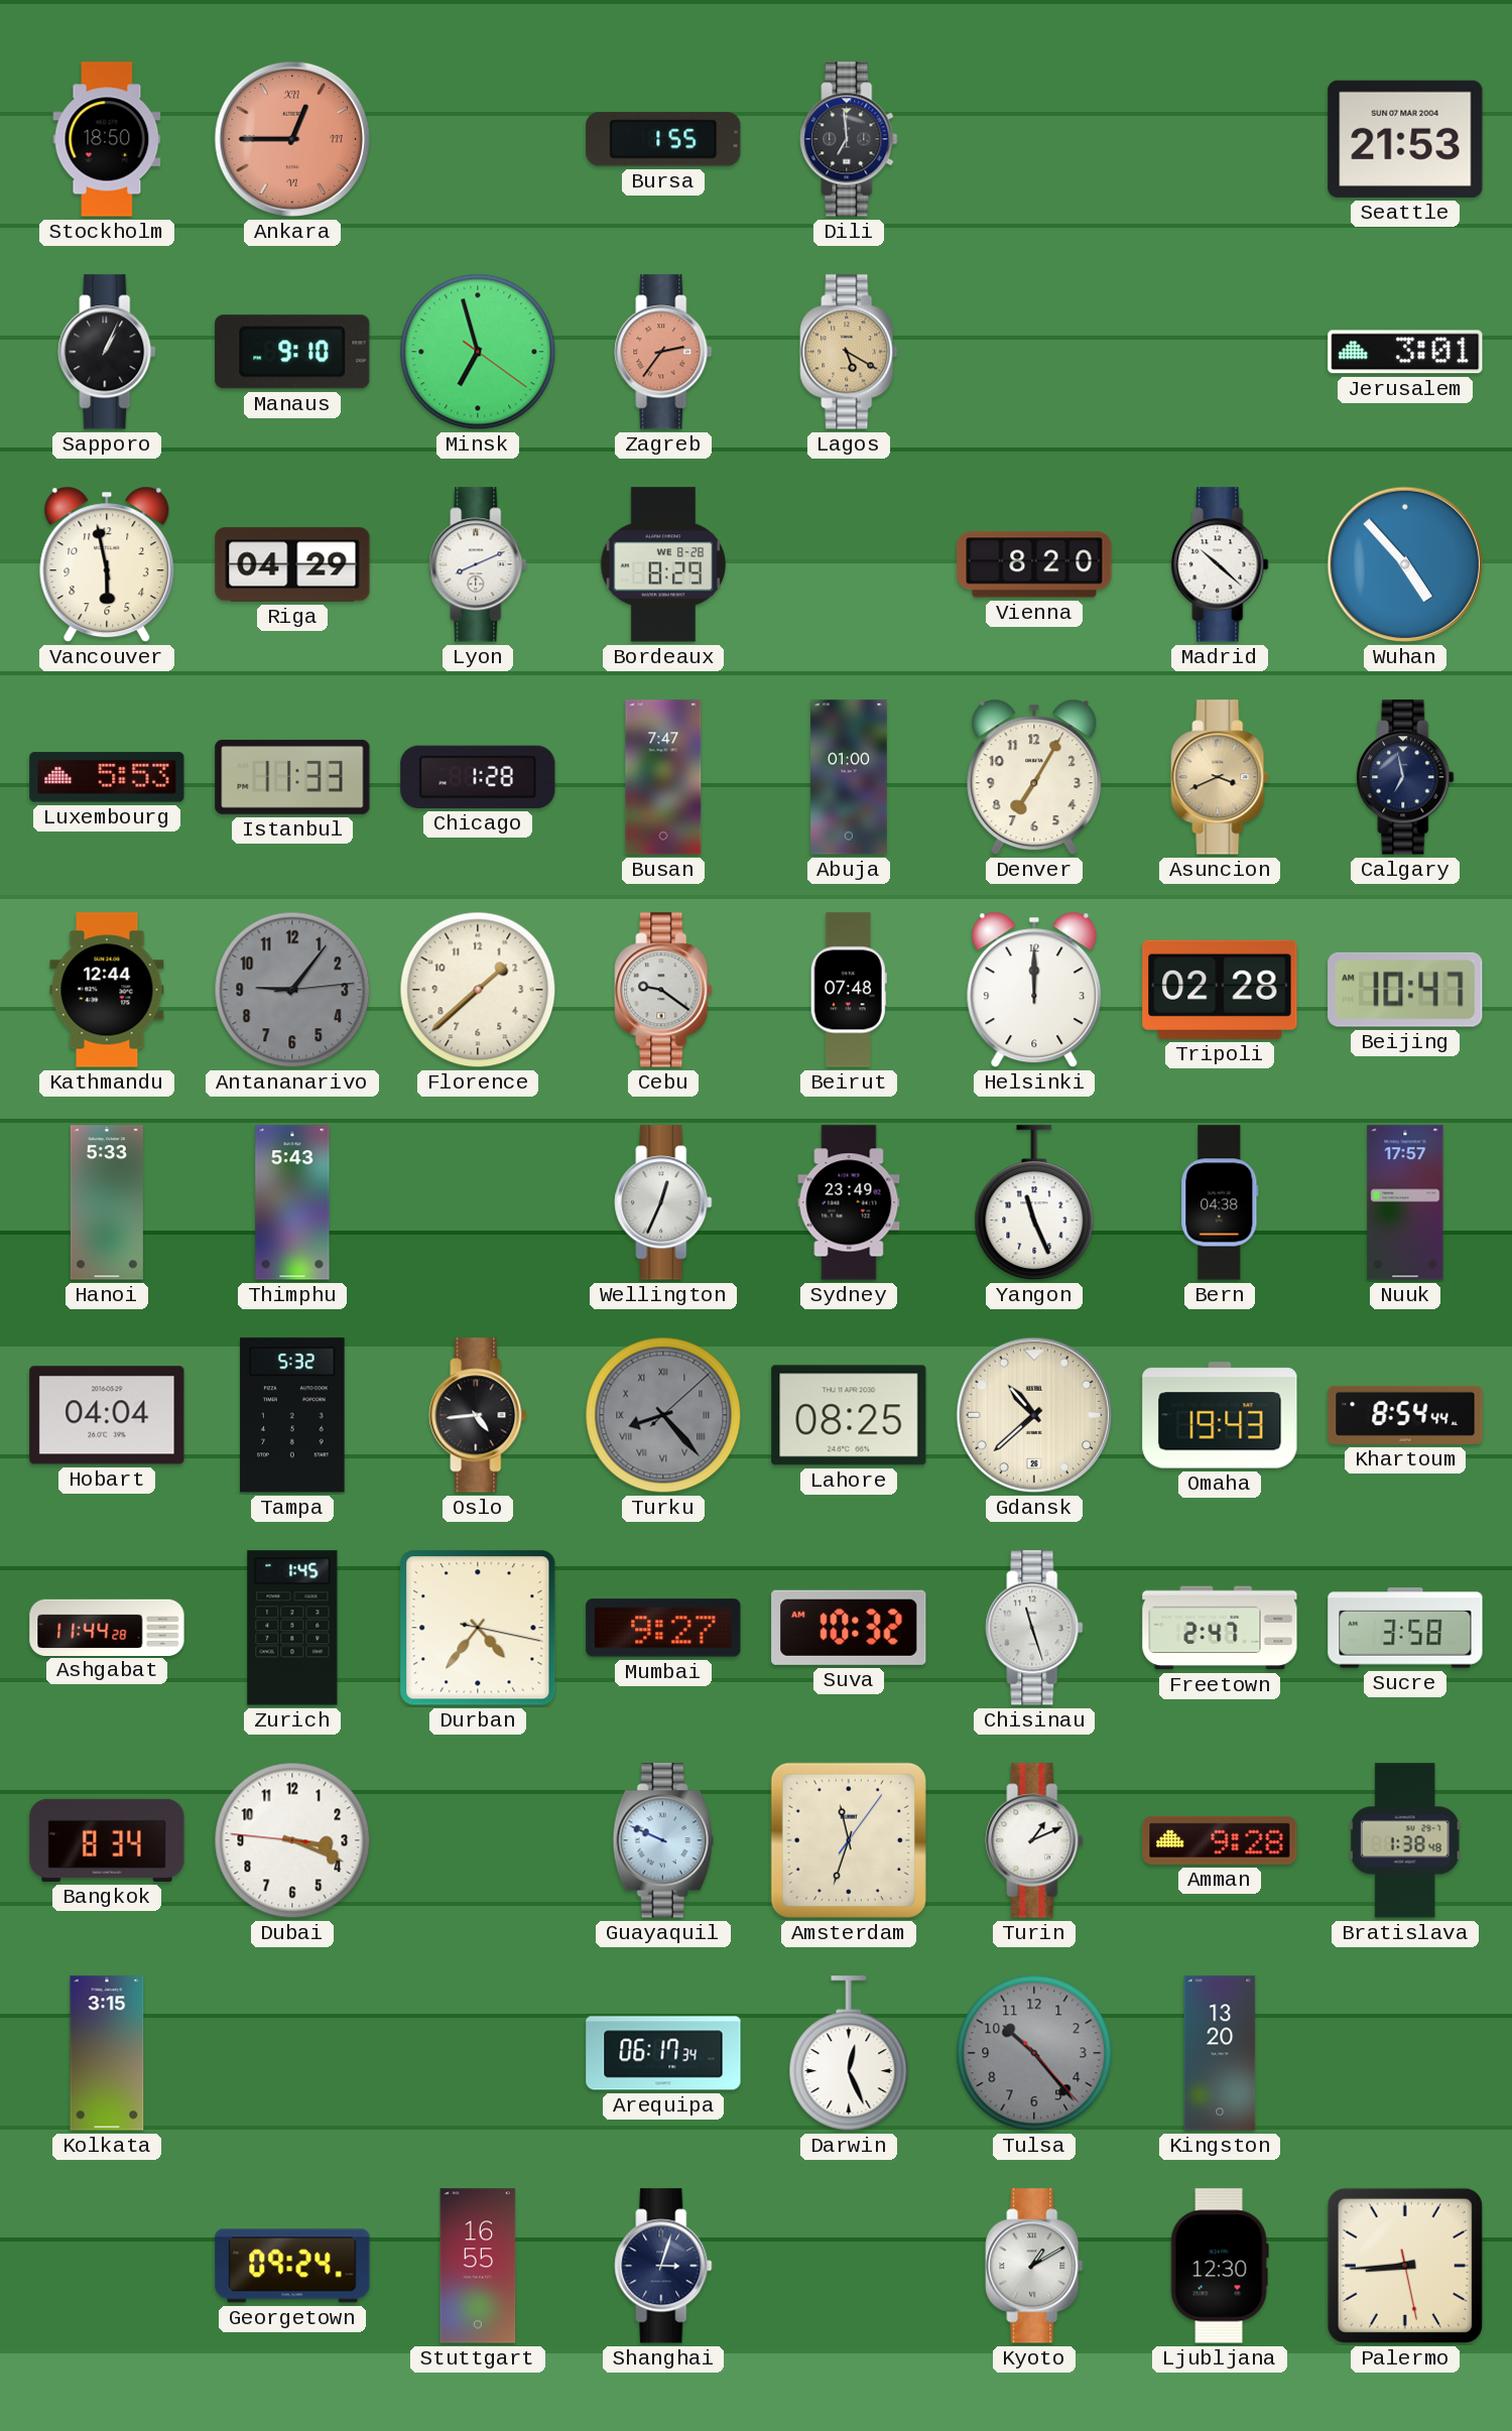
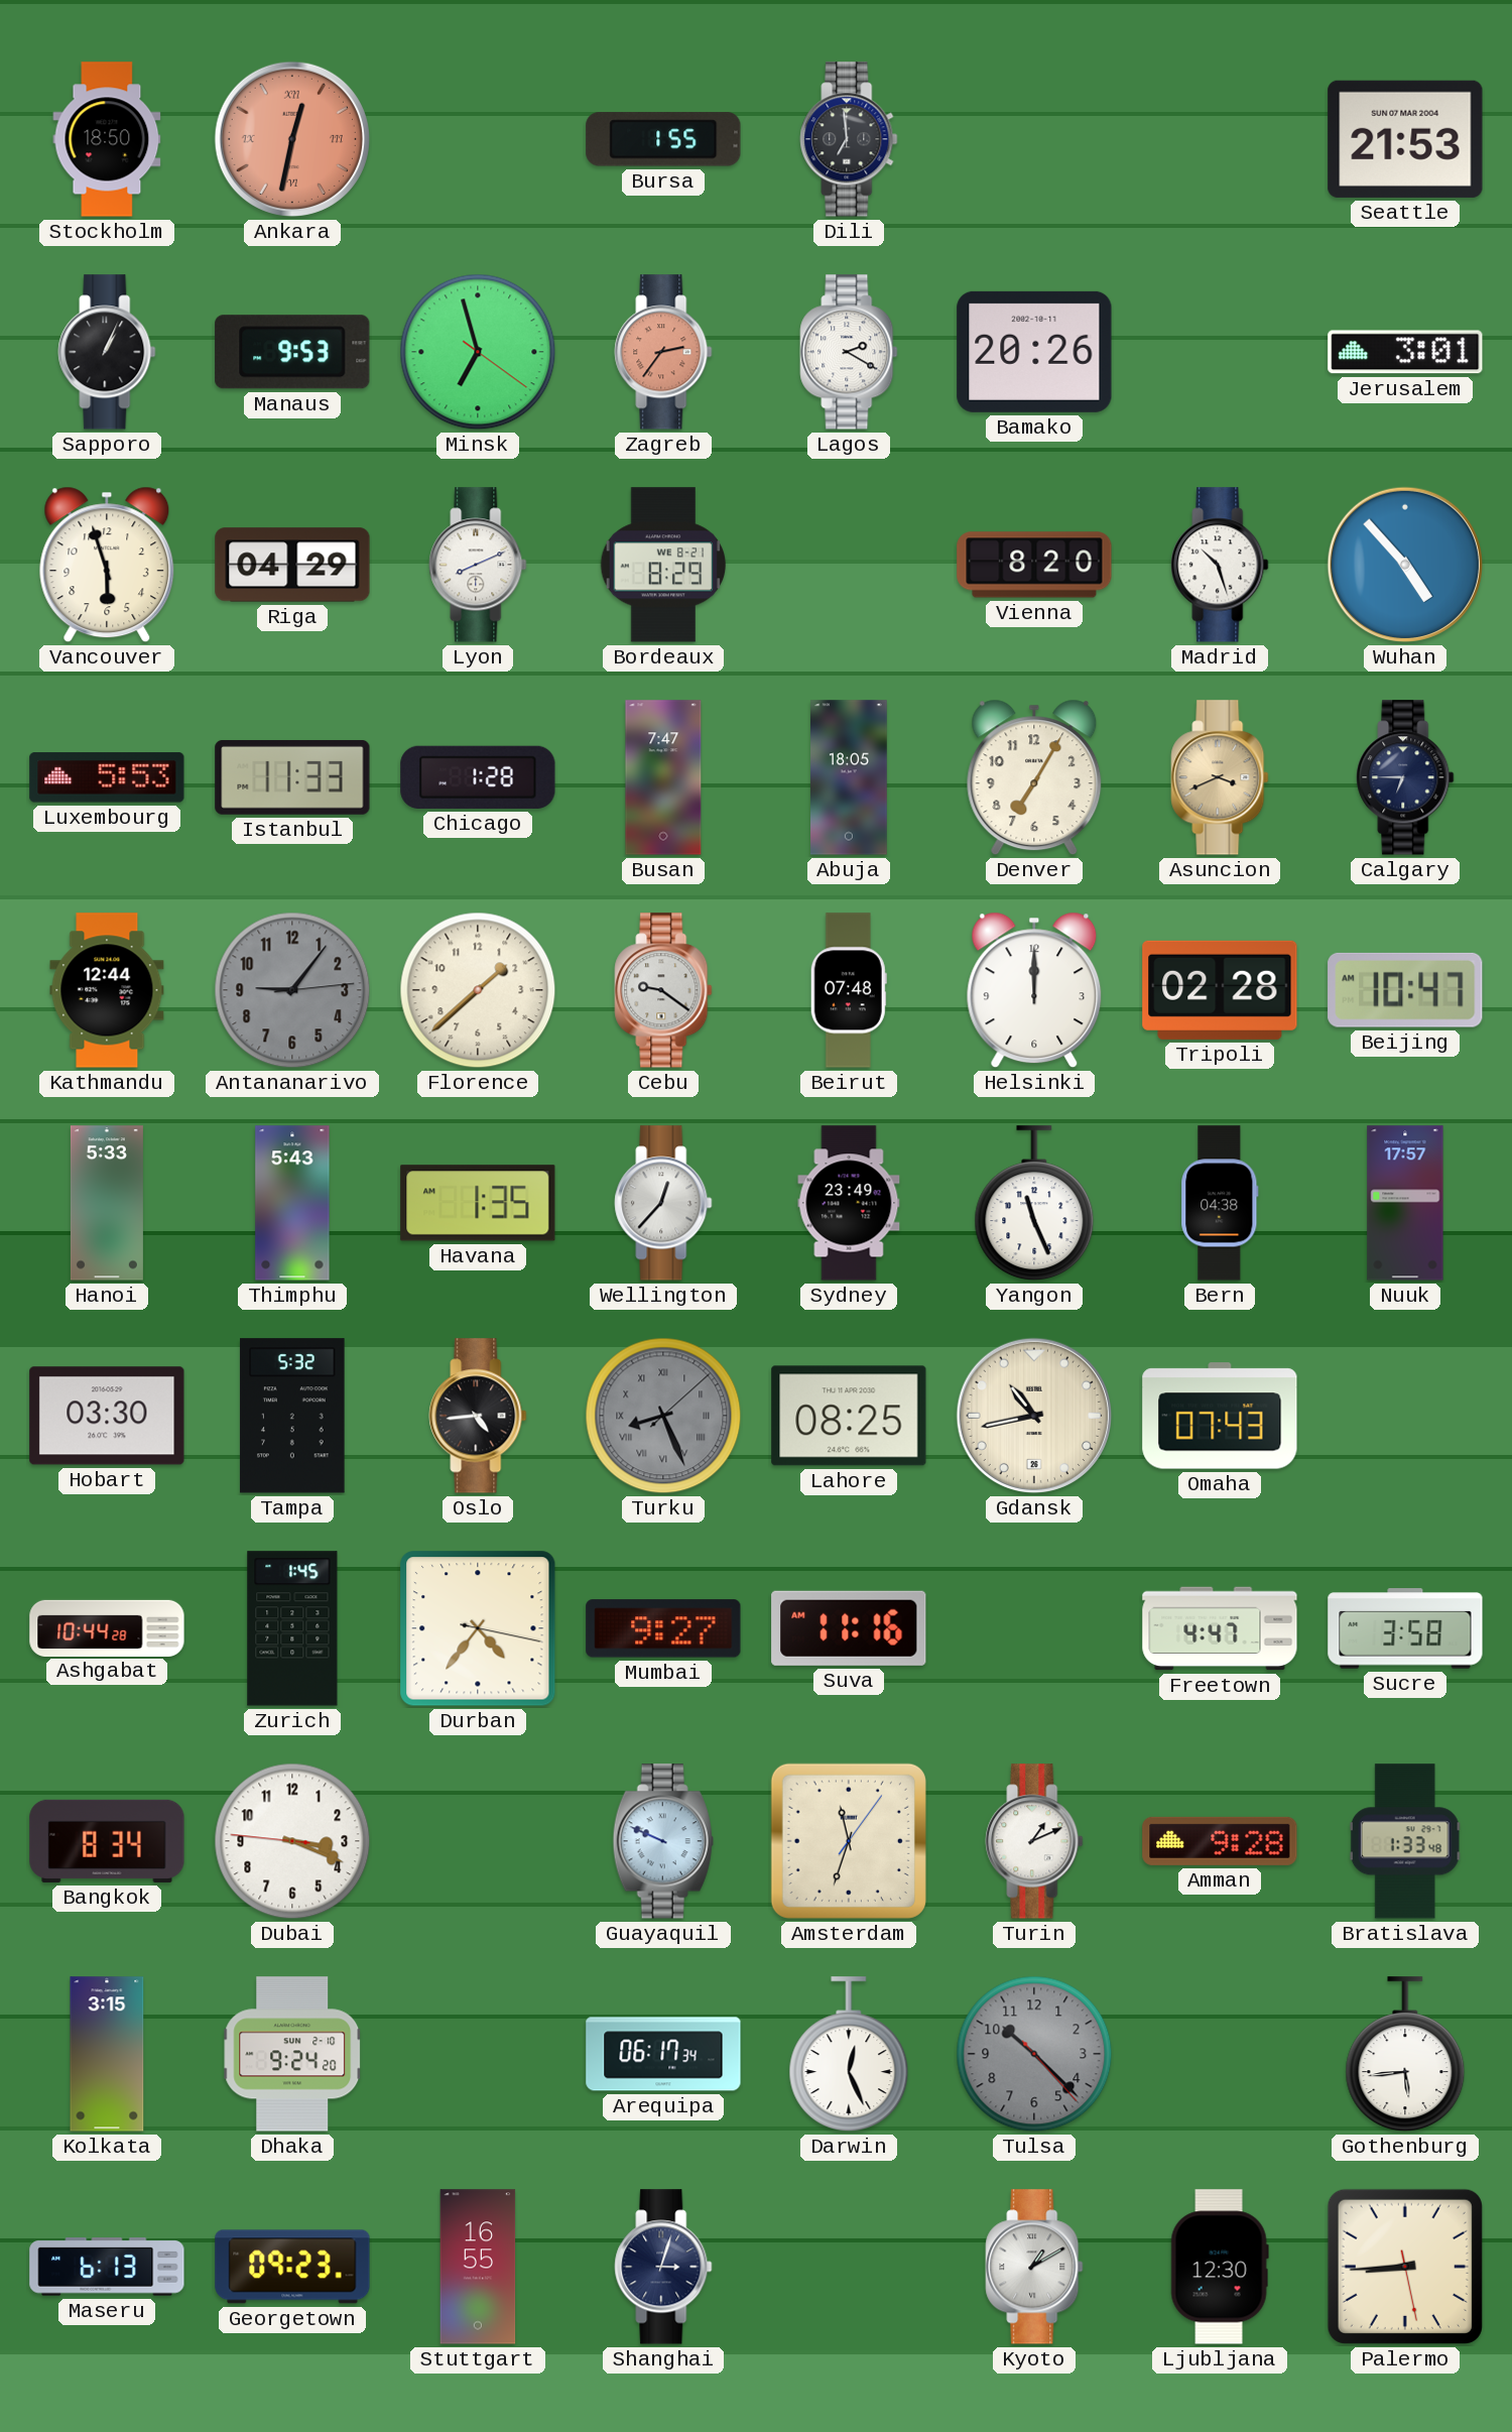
Ankara: 12:45 -> 12:32
Manaus: 9:10 -> 9:53
Lagos: 5:20 -> 2:20
Lagos dial: champagne -> white
Bamako: none -> 20:26
Vancouver: 5:58 -> 5:57
Bordeaux date: WE 8-28 -> WE 8-21
Madrid: 10:22 -> 10:27
Abuja: 01:00 -> 18:05
Calgary: 6:58 -> 6:45
Havana: none -> 1:35
Wellington: 12:34 -> 12:37
Hobart: 04:04 -> 03:30
Turku: 8:23 -> 8:26
Gdansk: 10:38 -> 10:43
Omaha: 19:43 -> 07:43
Khartoum: 8:54 -> none
Ashgabat: 11:44 -> 10:44
Suva: 10:32 -> 11:16
Chisinau: 11:27 -> none
Freetown: 2:47 -> 4:47
Bratislava: 1:38 -> 1:33
Dhaka: none -> 9:24
Tulsa: 10:23 -> 10:22
Kingston: 13:20 -> none
Gothenburg: none -> 5:44
Maseru: none -> 6:13
Georgetown: 09:24 -> 09:23
